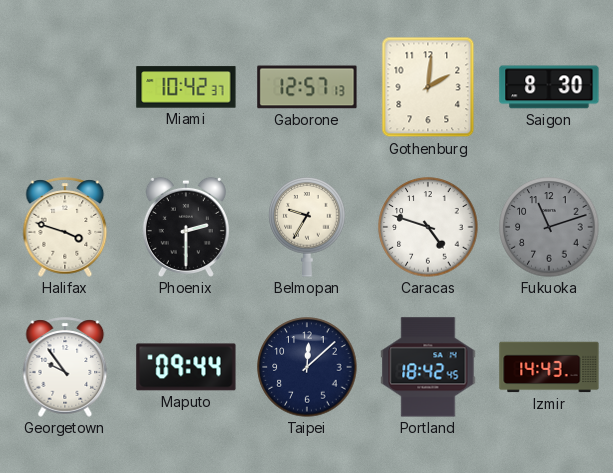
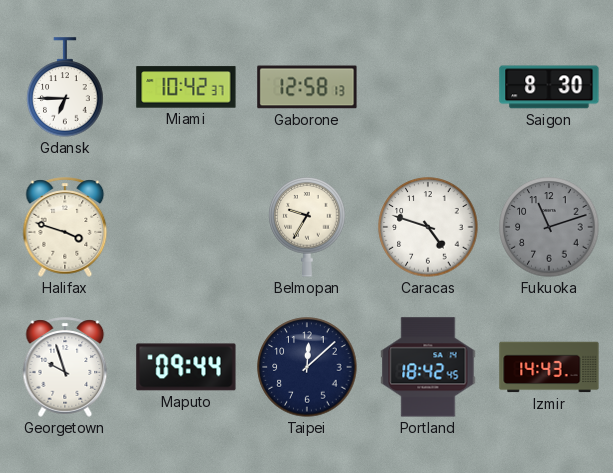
Gdansk: none -> 6:45
Gaborone: 12:57 -> 12:58
Gothenburg: 2:01 -> none
Phoenix: 2:30 -> none
Georgetown: 9:54 -> 9:57
